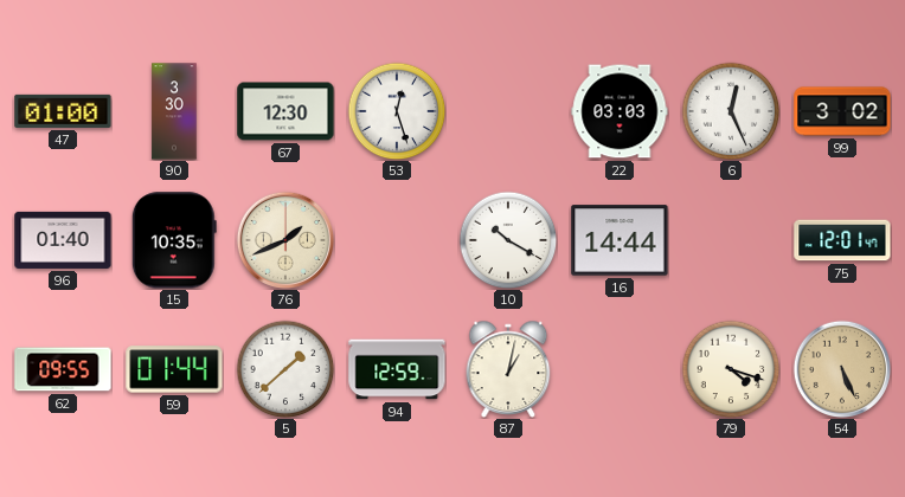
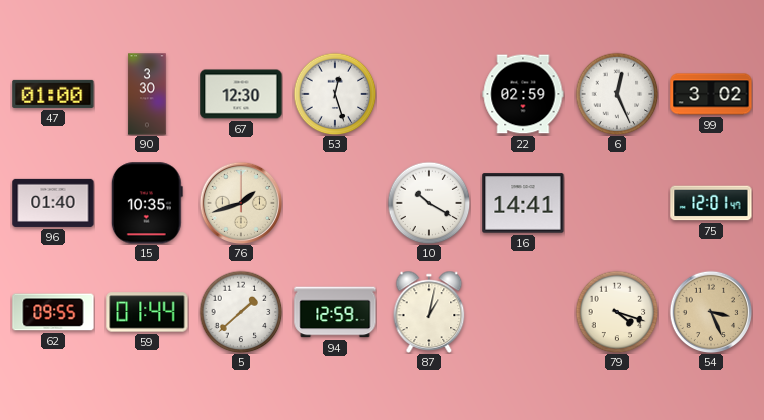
22: 03:03 -> 02:59
76: 1:41 -> 1:42
16: 14:44 -> 14:41
54: 5:26 -> 3:26
